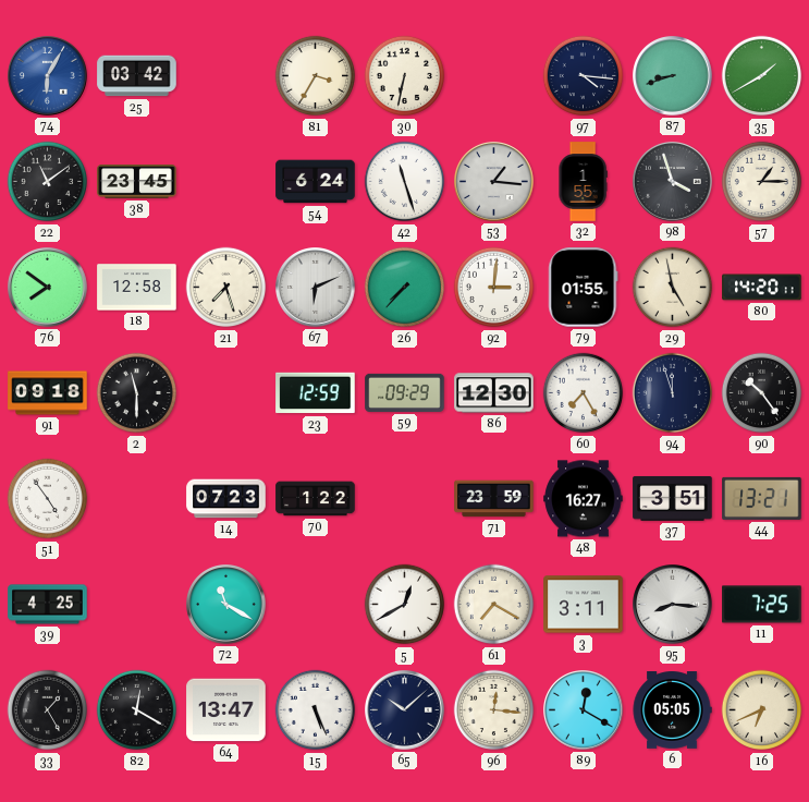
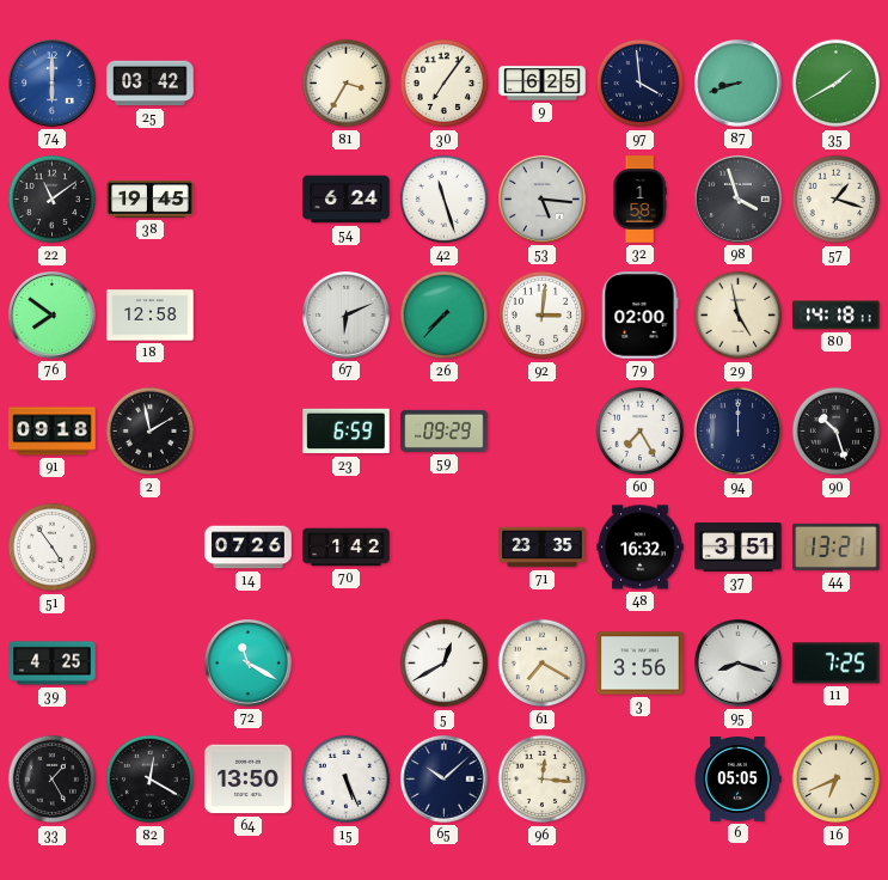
74: 6:05 -> 6:00
30: 6:32 -> 7:06
9: none -> 6:25
97: 4:16 -> 3:59
38: 23:45 -> 19:45
53: 1:16 -> 5:16
32: 1:55 -> 1:58
57: 1:15 -> 1:18
21: 7:27 -> none
79: 01:55 -> 02:00
80: 14:20 -> 14:18
2: 11:30 -> 1:58
23: 12:59 -> 6:59
86: 12:30 -> none
94: 11:57 -> 12:00
90: 10:24 -> 10:27
14: 07:23 -> 07:26
70: 1:22 -> 1:42
71: 23:59 -> 23:35
48: 16:27 -> 16:32
3: 3:11 -> 3:56
95: 8:16 -> 8:18
64: 13:47 -> 13:50
89: 12:20 -> none
